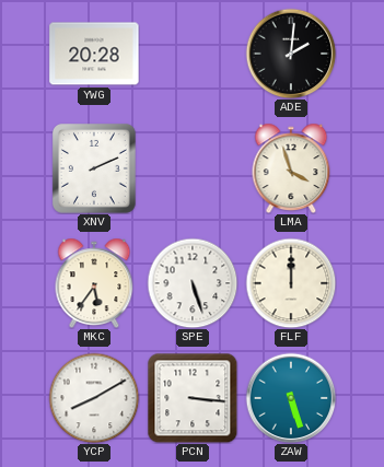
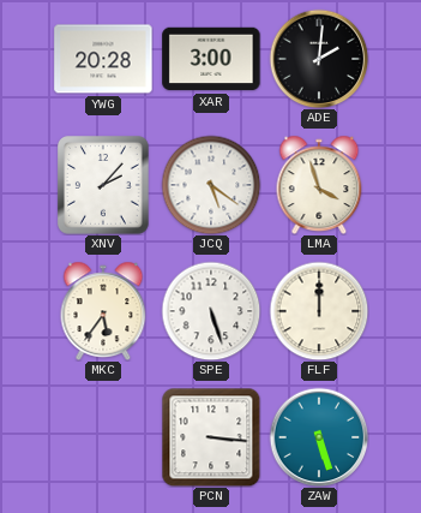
XAR: none -> 3:00
XNV: 2:11 -> 2:07
JCQ: none -> 5:21
YCP: 8:10 -> none
